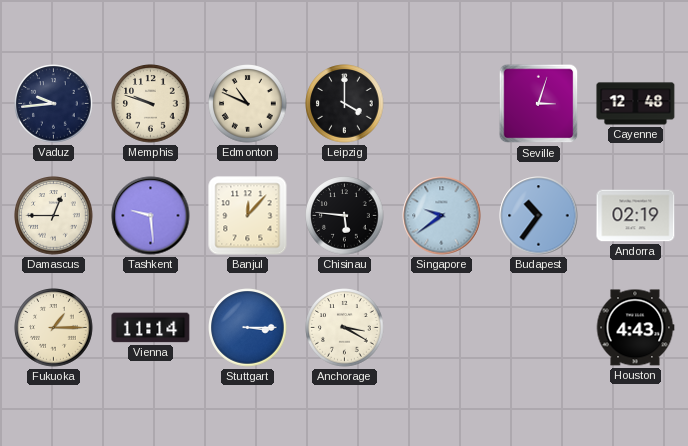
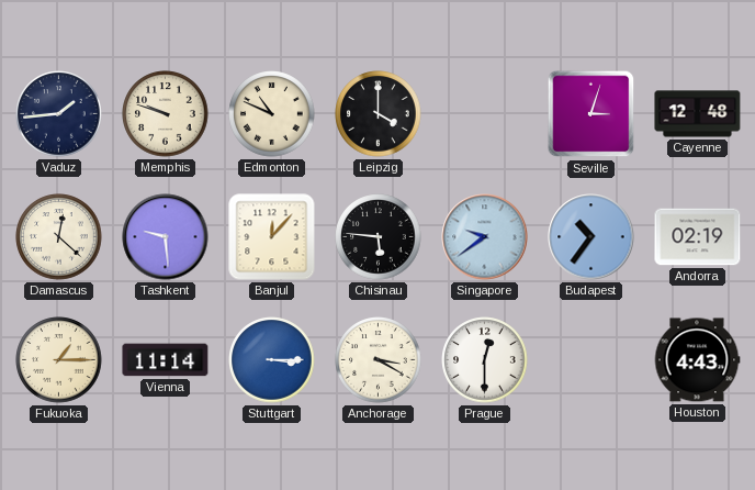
Vaduz: 9:44 -> 1:44
Damascus: 12:45 -> 12:22
Prague: none -> 12:30
